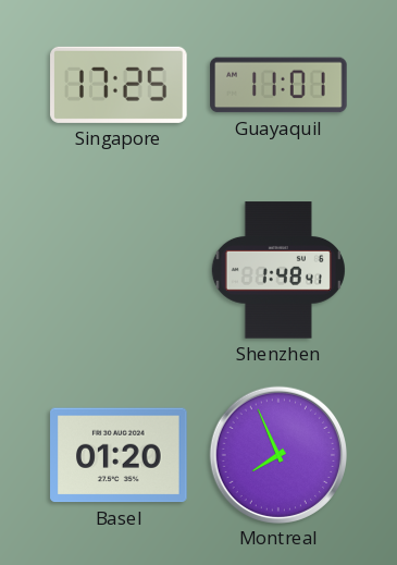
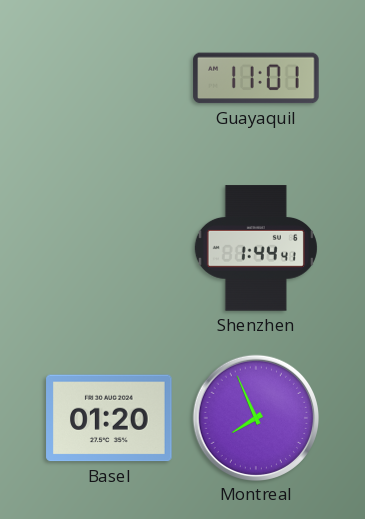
Singapore: 17:25 -> none
Shenzhen: 1:48 -> 1:44
